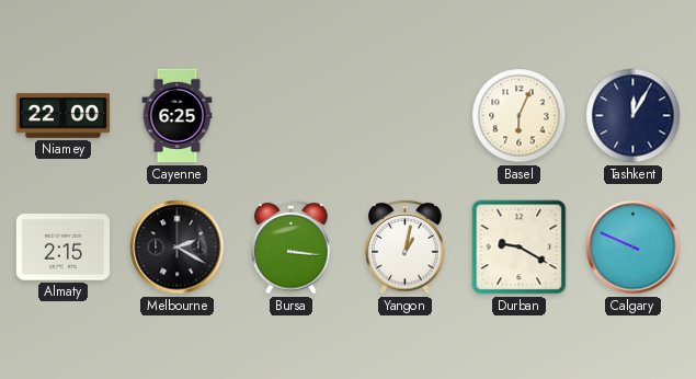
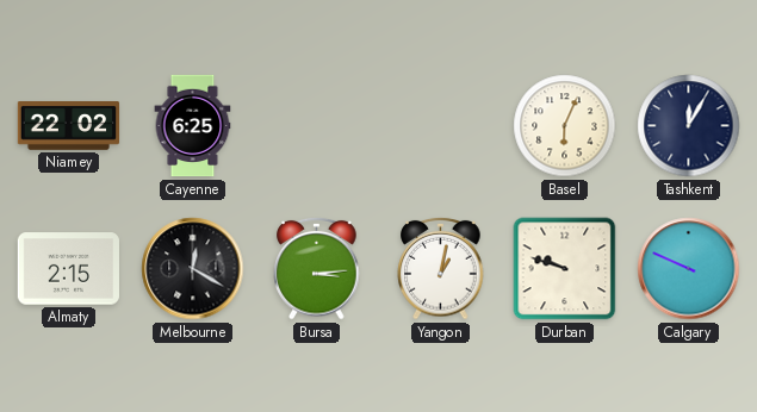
Niamey: 22:00 -> 22:02
Melbourne: 2:20 -> 12:20
Bursa: 3:16 -> 3:14
Durban: 9:20 -> 9:48
